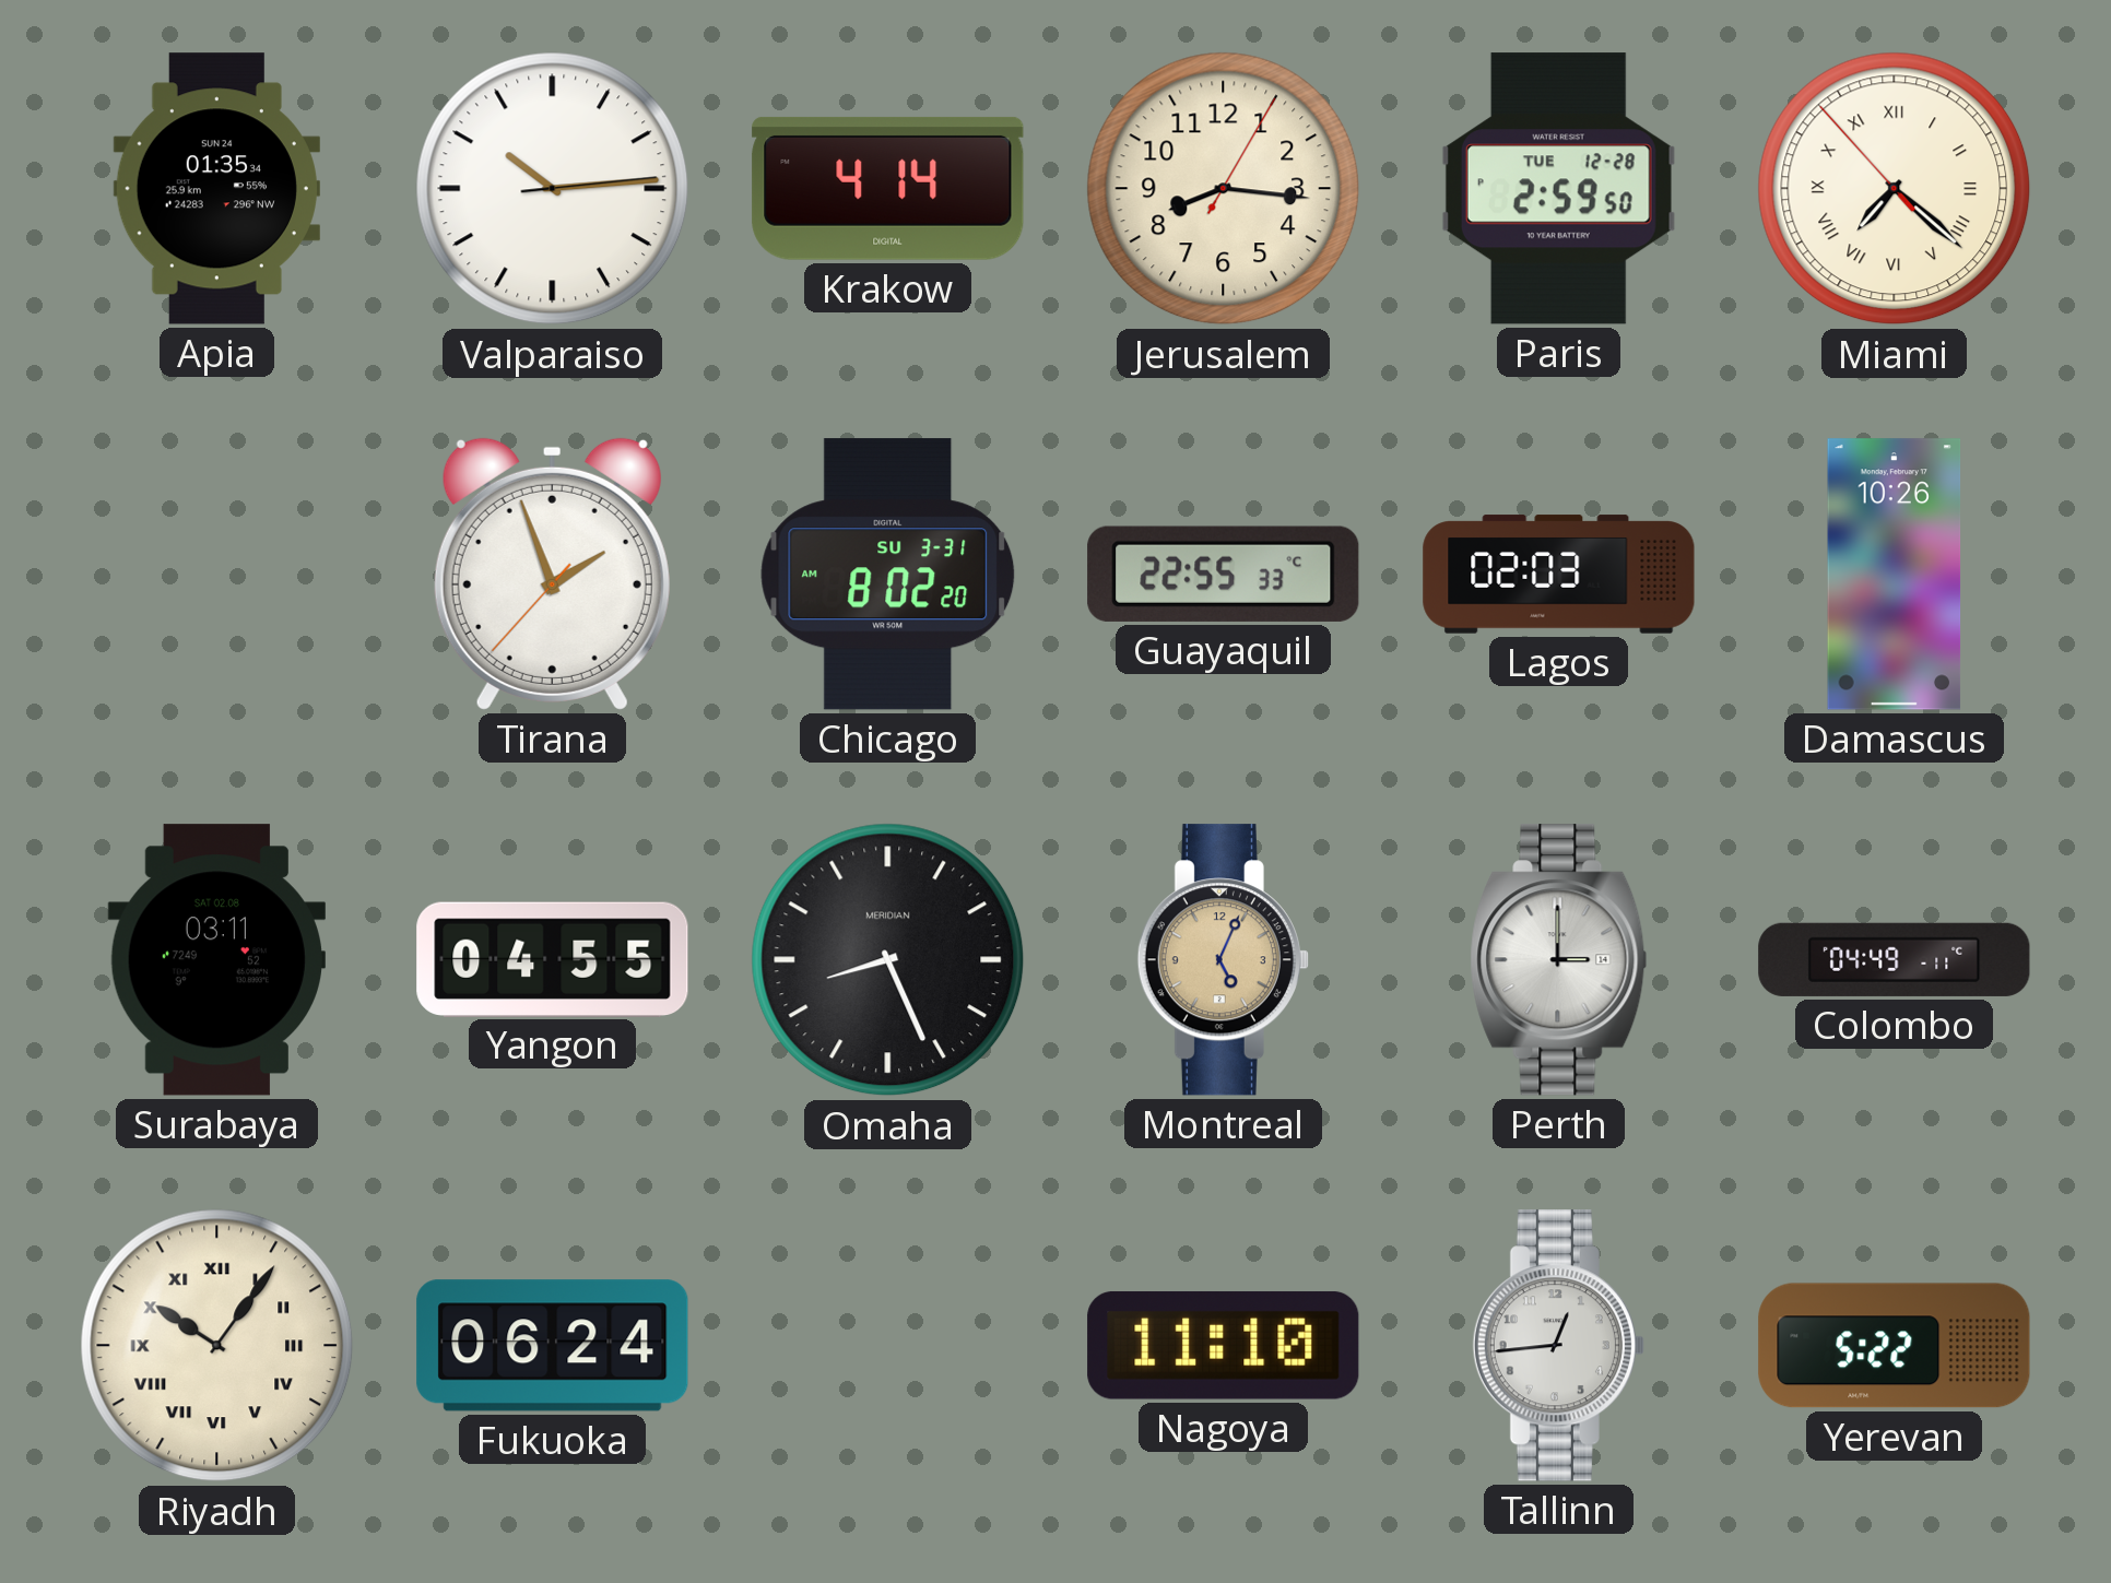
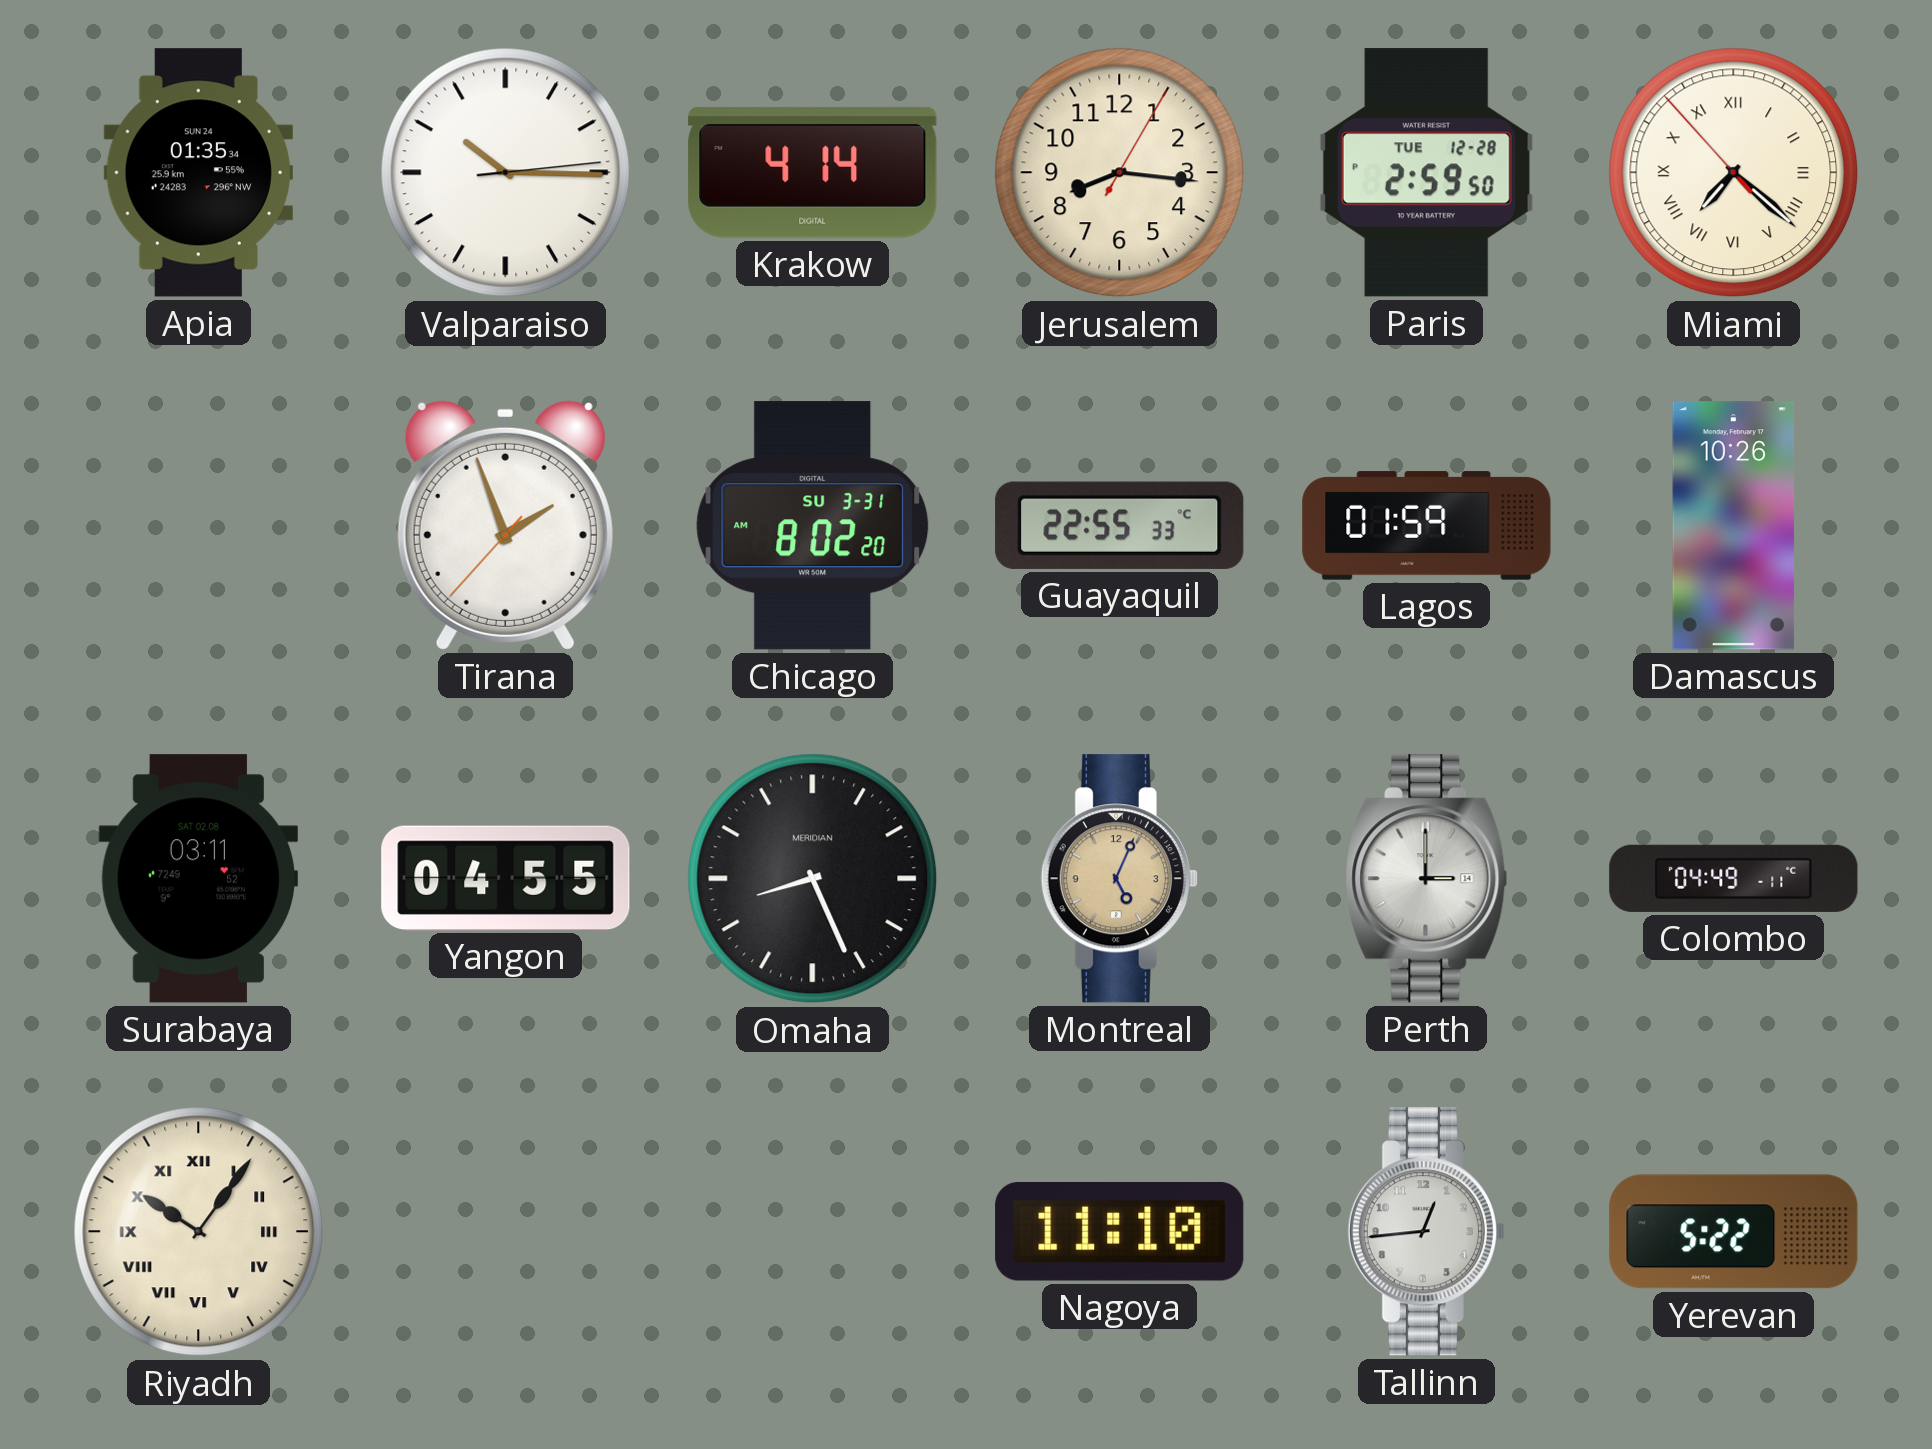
Valparaiso: 10:14 -> 10:15
Lagos: 02:03 -> 01:59
Fukuoka: 06:24 -> none
